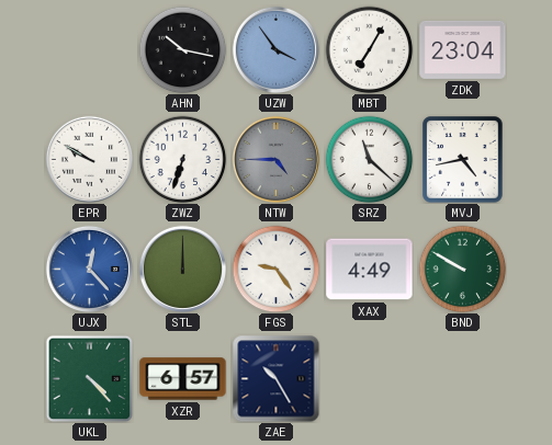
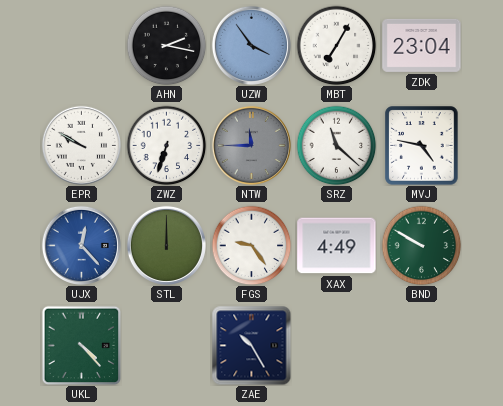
AHN: 10:17 -> 2:17
NTW: 4:45 -> 11:45
MVJ: 4:43 -> 4:47
XZR: 6:57 -> none
